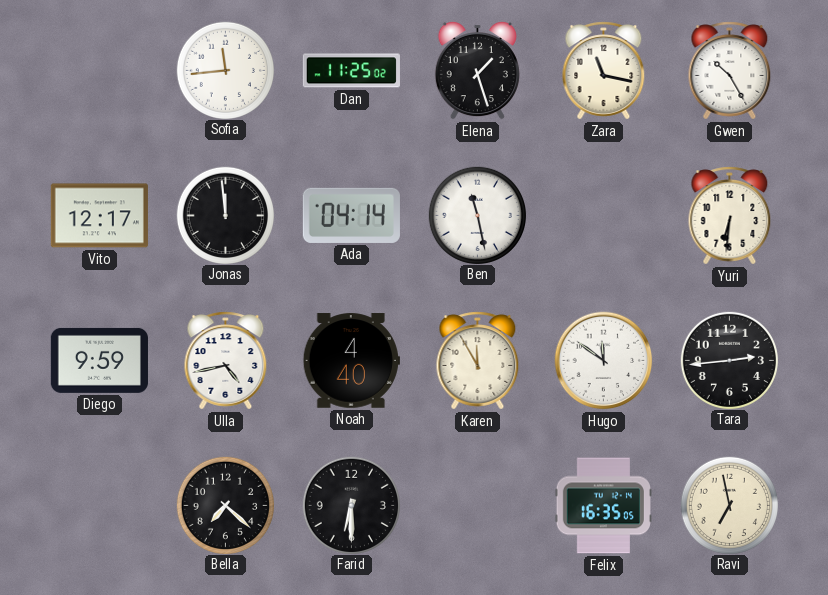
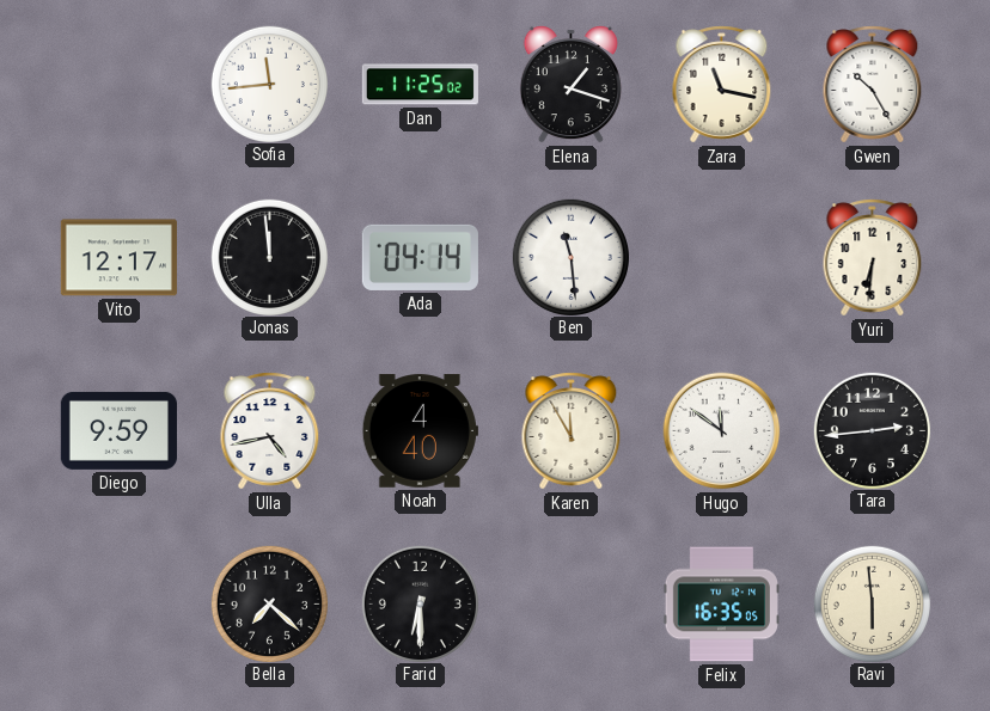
Elena: 1:27 -> 1:18
Ben: 11:28 -> 11:29
Ravi: 6:58 -> 5:59
